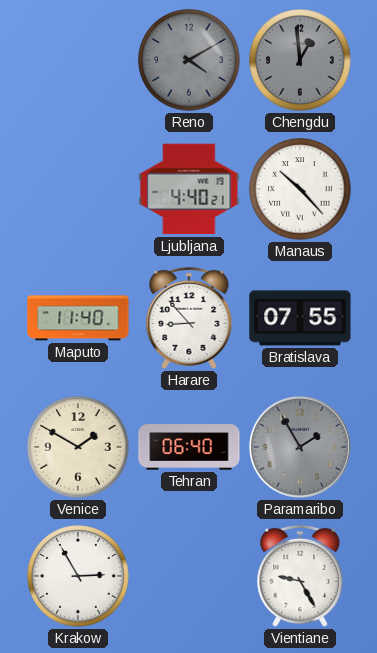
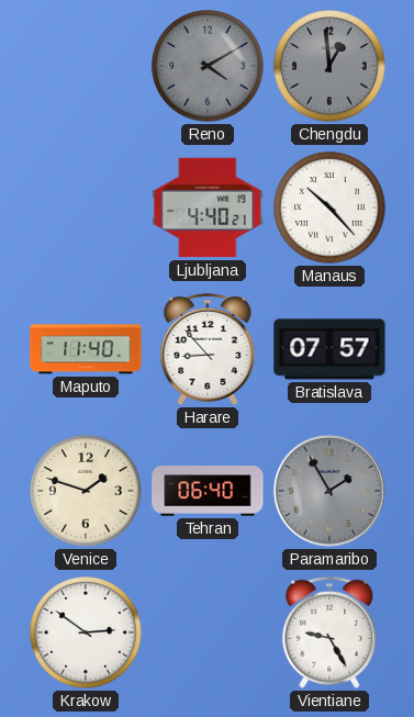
Bratislava: 07:55 -> 07:57
Venice: 1:50 -> 1:48
Krakow: 2:55 -> 2:51
